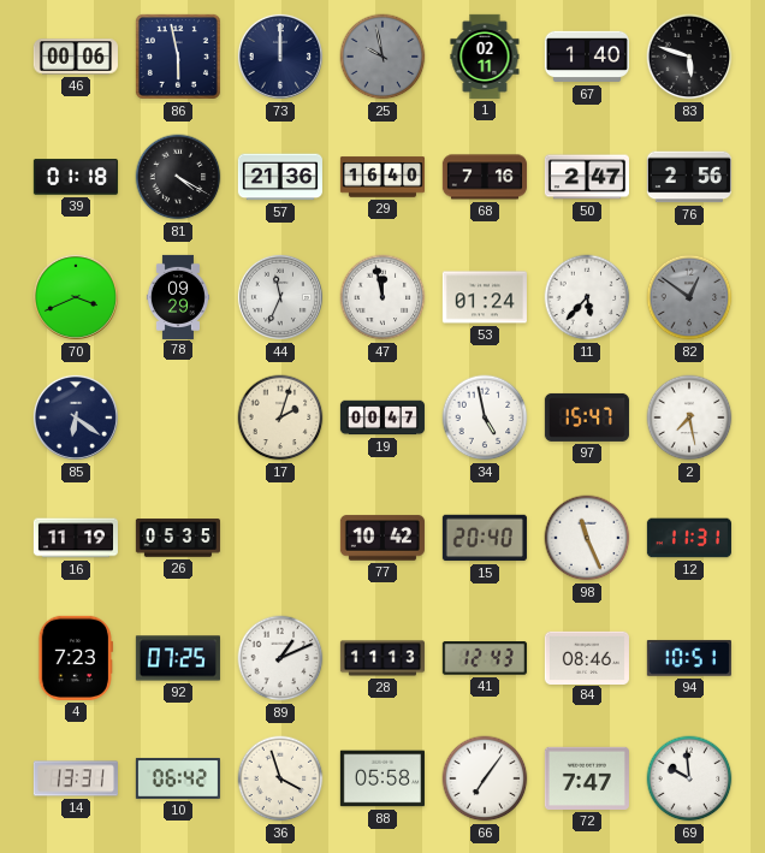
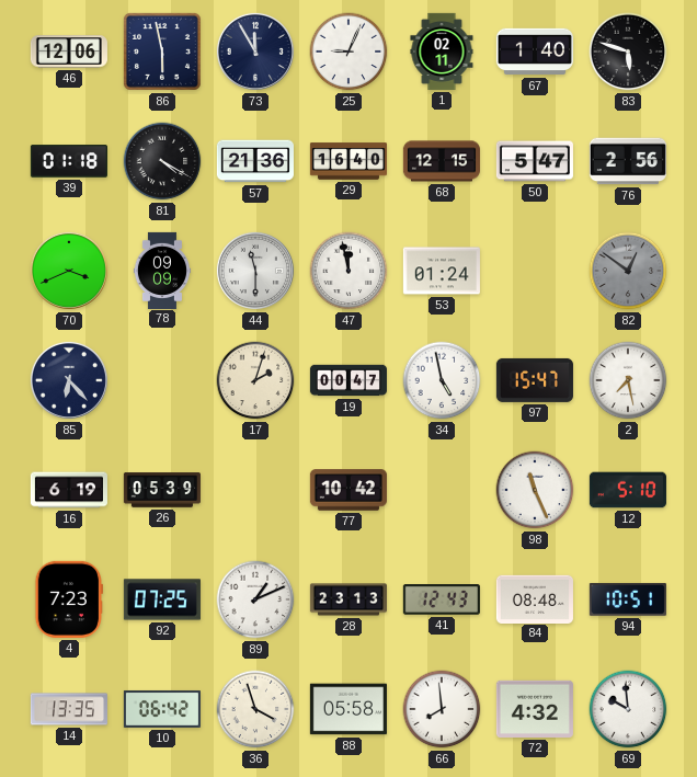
46: 00:06 -> 12:06
73: 12:00 -> 11:55
25: 9:58 -> 9:04
25 dial: grey -> white
68: 7:16 -> 12:15
50: 2:47 -> 5:47
78: 09:29 -> 09:09
44: 11:34 -> 11:30
11: 5:37 -> none
85: 6:21 -> 6:23
16: 11:19 -> 6:19
26: 05:35 -> 05:39
15: 20:40 -> none
12: 11:31 -> 5:10
28: 11:13 -> 23:13
84: 08:46 -> 08:48
14: 13:31 -> 13:35
66: 7:06 -> 7:59
72: 7:47 -> 4:32
